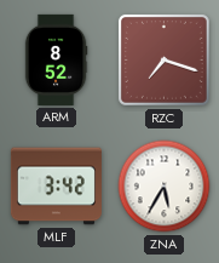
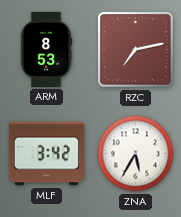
ARM: 8:52 -> 8:53
RZC: 7:18 -> 7:13
